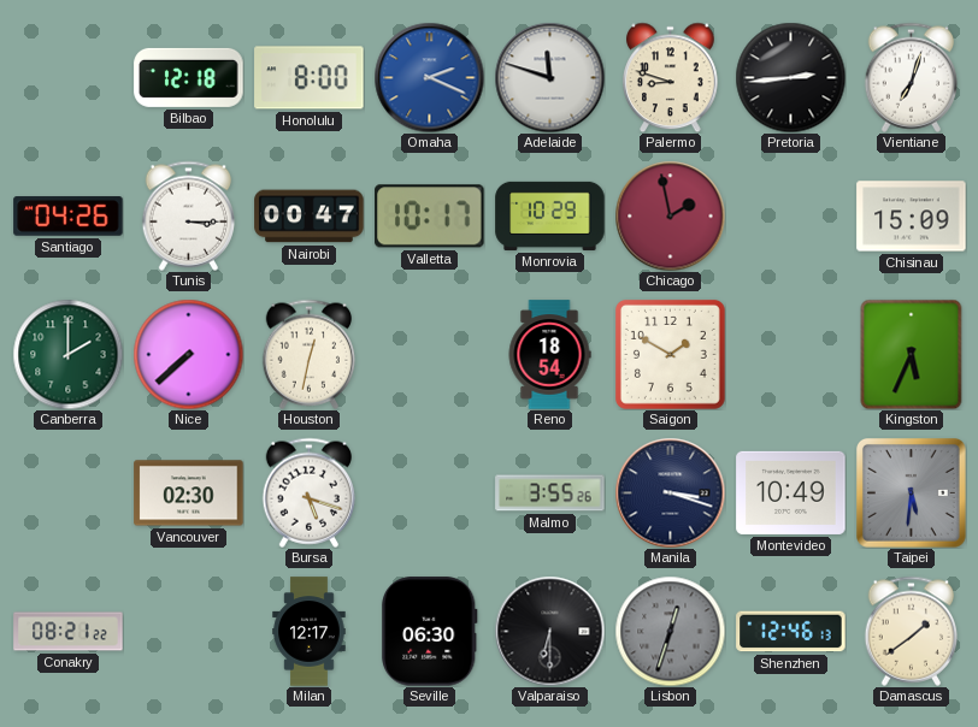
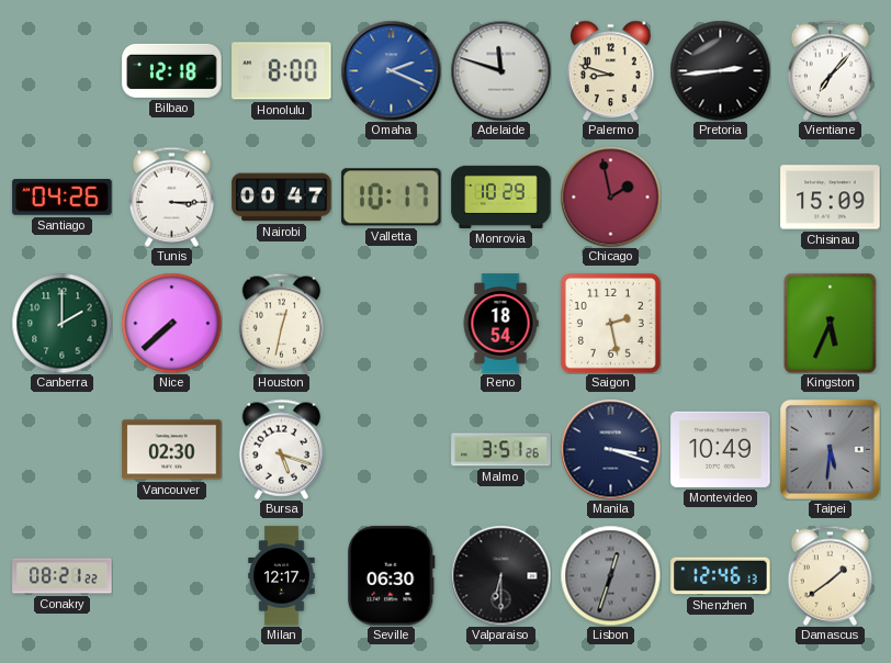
Vientiane: 7:03 -> 7:07
Saigon: 1:50 -> 2:28
Malmo: 3:55 -> 3:51
